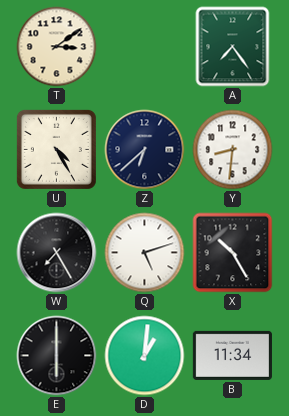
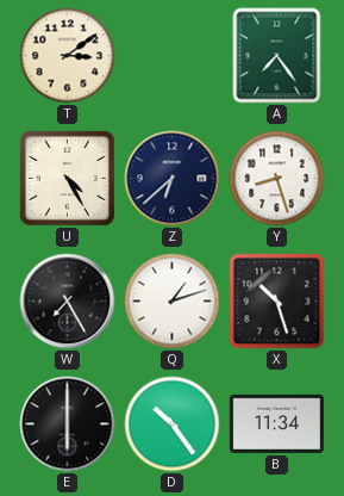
Y: 8:31 -> 8:27
Q: 5:12 -> 1:12
X: 10:25 -> 10:27
D: 1:01 -> 10:24
